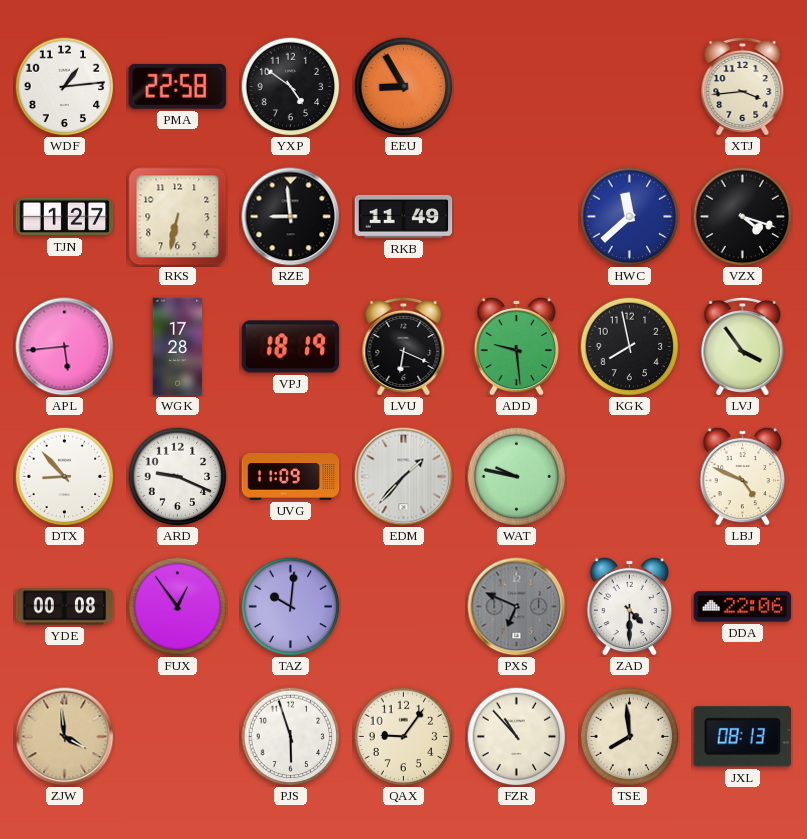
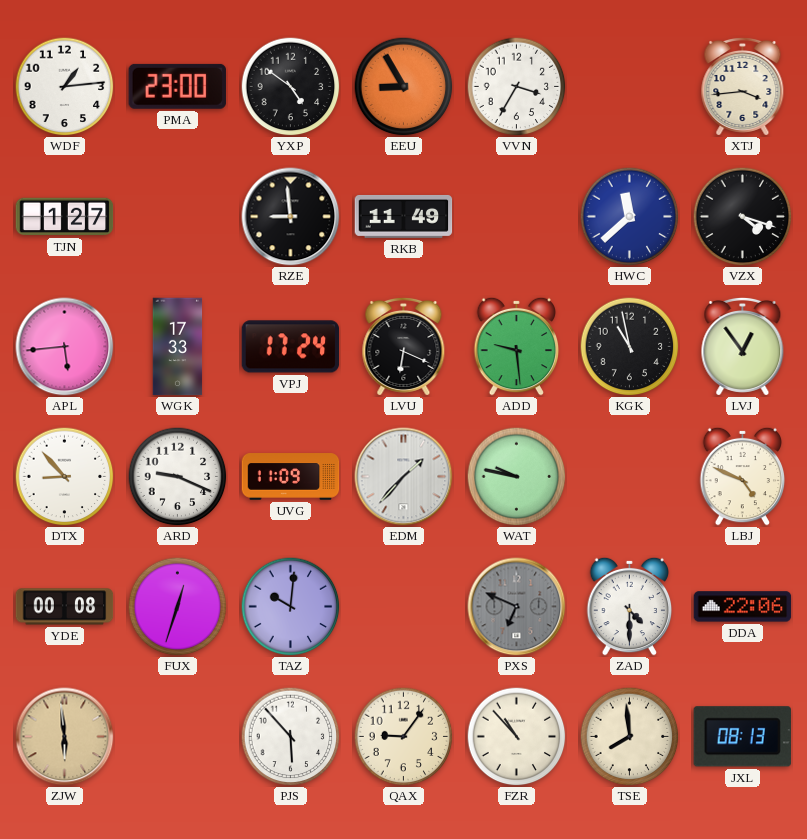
PMA: 22:58 -> 23:00
VVN: none -> 3:35
RKS: 6:32 -> none
WGK: 17:28 -> 17:33
VPJ: 18:19 -> 17:24
KGK: 7:58 -> 10:58
LVJ: 3:54 -> 12:54
FUX: 12:54 -> 12:33
ZJW: 3:59 -> 5:59
PJS: 5:57 -> 5:53
